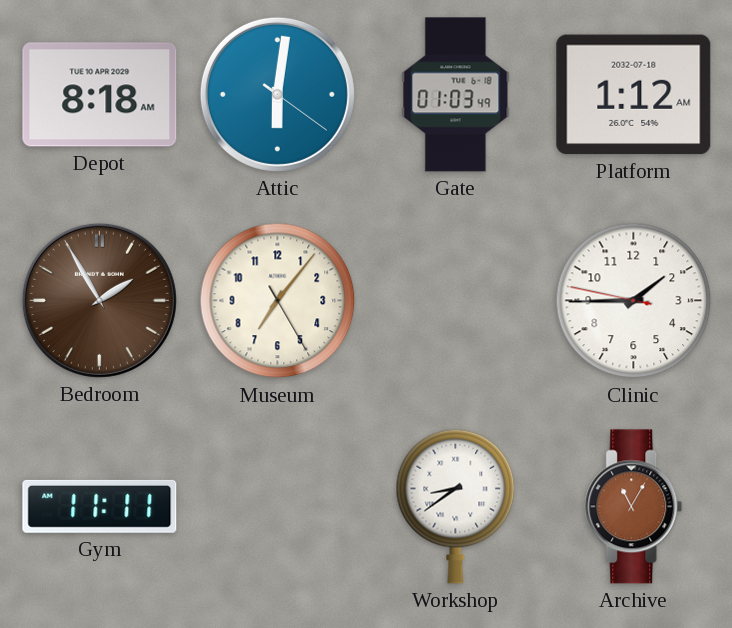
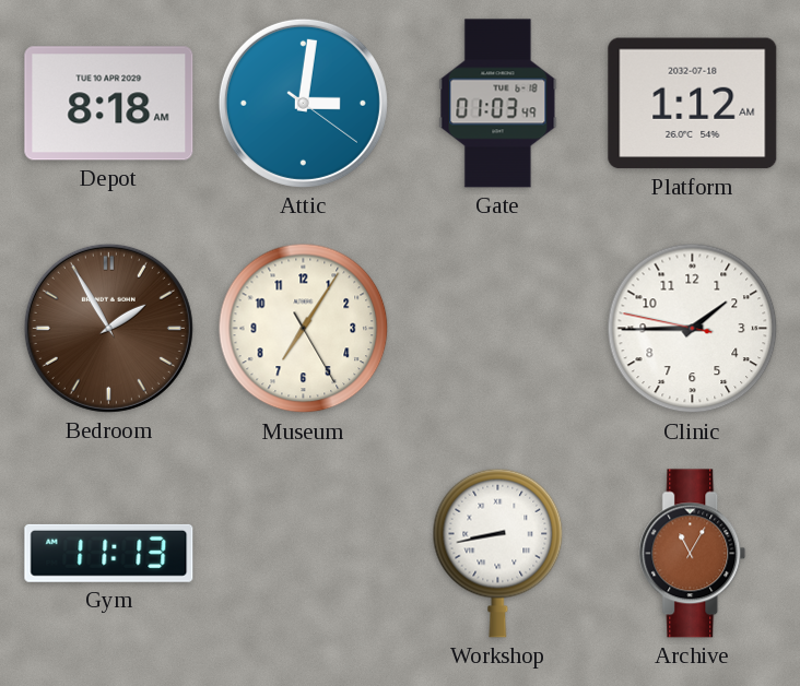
Attic: 6:01 -> 3:01
Museum: 7:06 -> 7:05
Gym: 11:11 -> 11:13
Workshop: 8:39 -> 8:43
